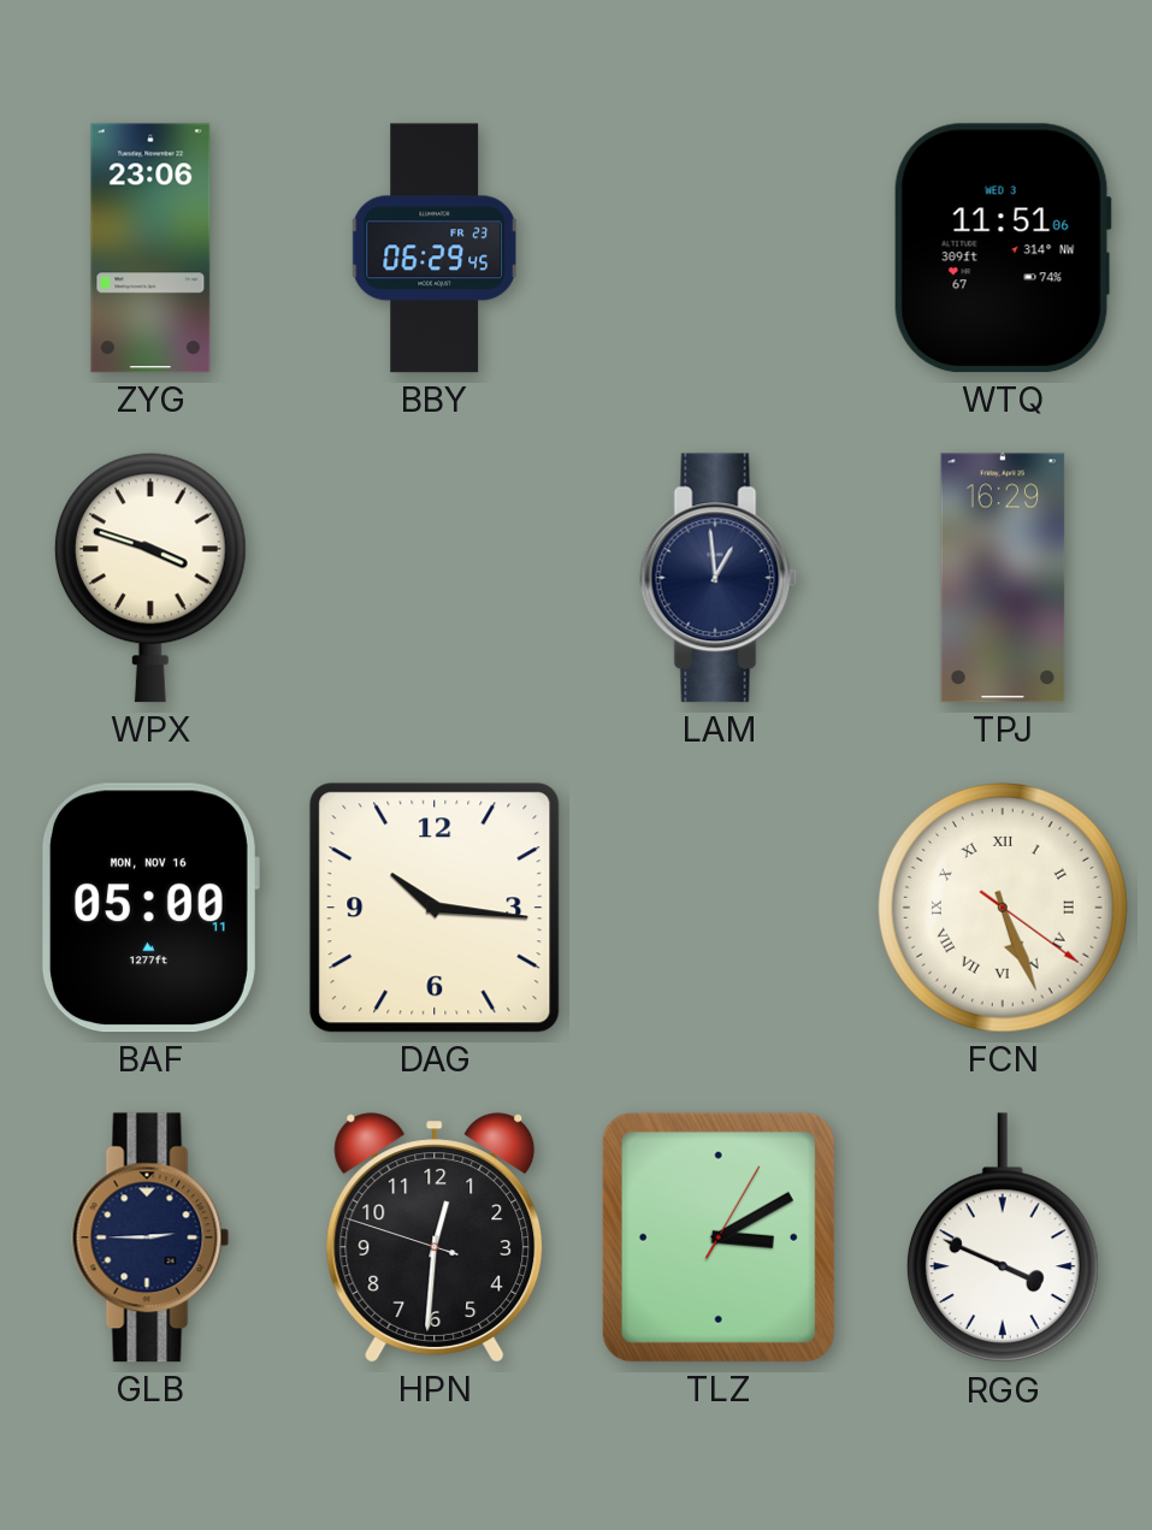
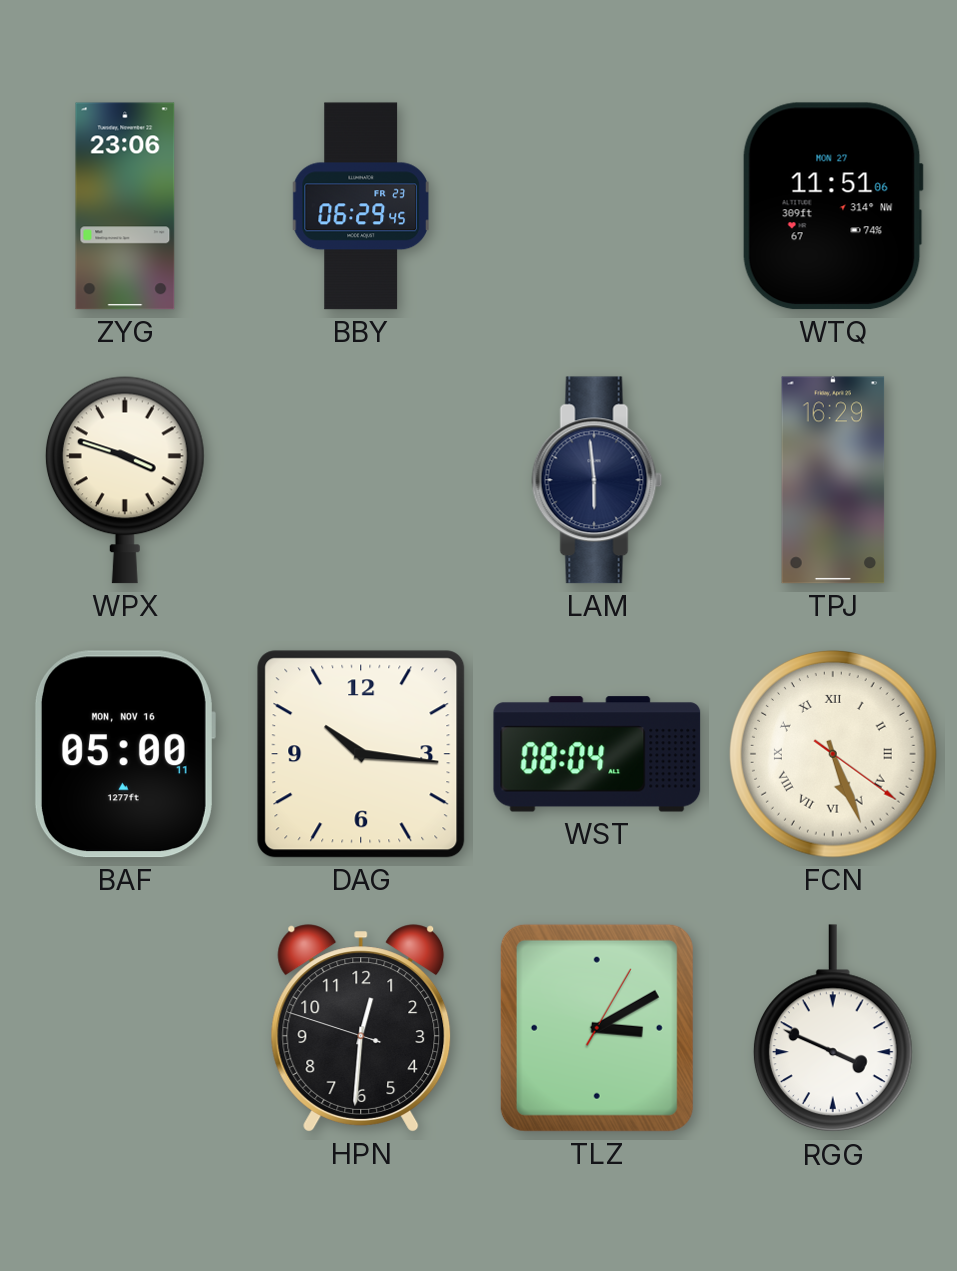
WTQ date: WED 3 -> MON 27
LAM: 12:59 -> 5:59
WST: none -> 08:04
GLB: 2:45 -> none
